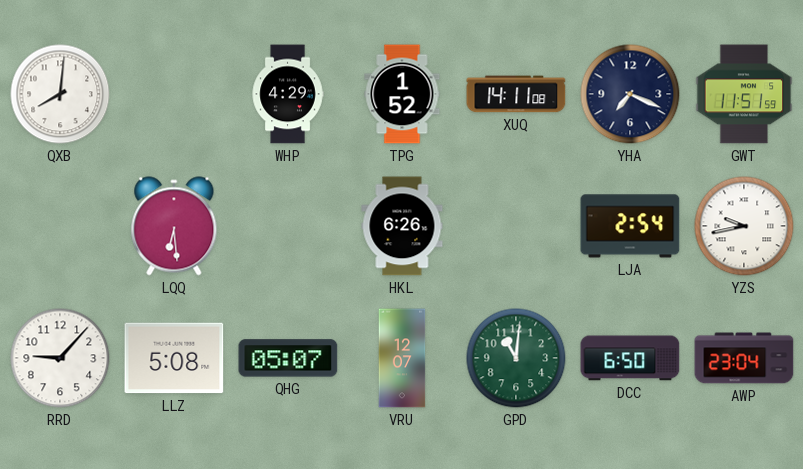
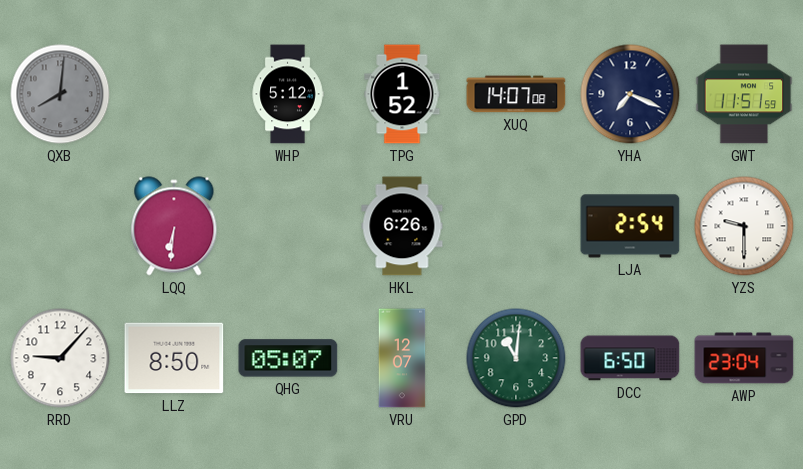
QXB dial: white -> grey
WHP: 4:29 -> 5:12
XUQ: 14:11 -> 14:07
LQQ: 6:29 -> 6:31
YZS: 9:43 -> 9:30
LLZ: 5:08 -> 8:50
